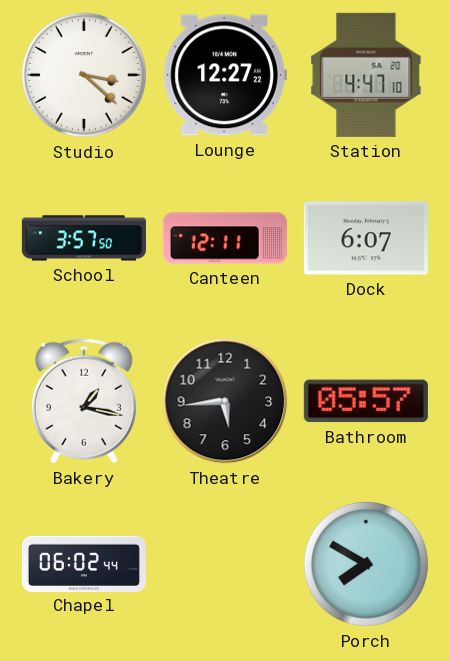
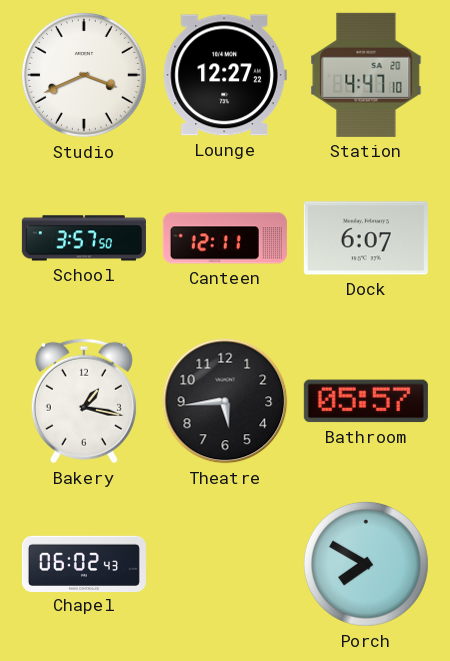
Studio: 3:22 -> 3:41
Chapel: 06:02:44 -> 06:02:43
